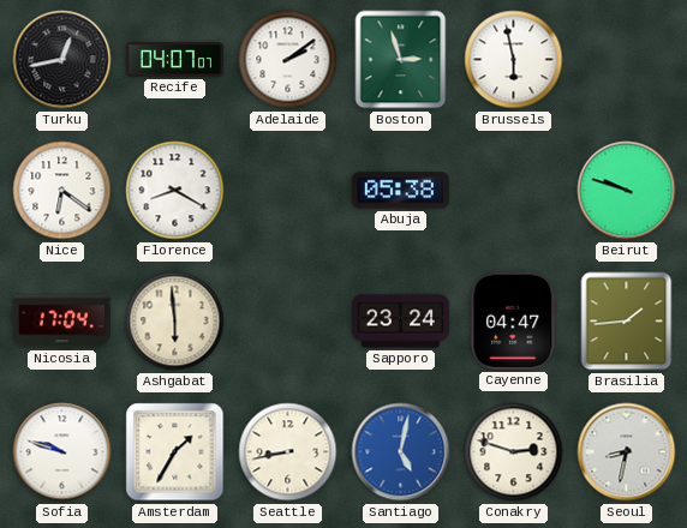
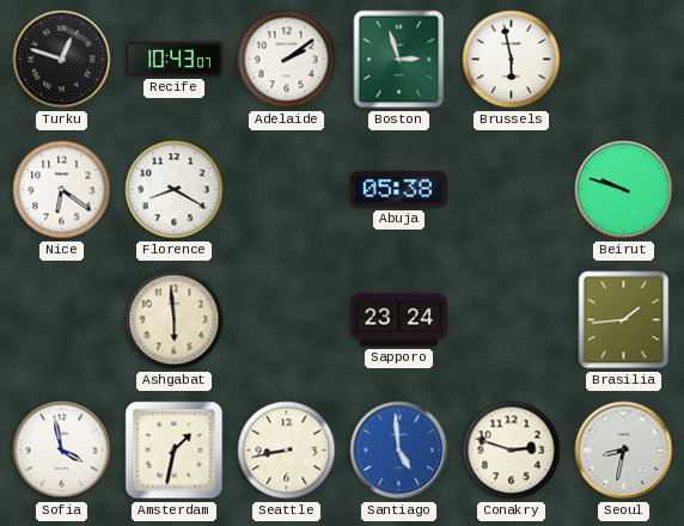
Turku: 12:43 -> 12:48
Recife: 04:07 -> 10:43
Nicosia: 17:04 -> none
Cayenne: 04:47 -> none
Sofia: 9:48 -> 3:58
Amsterdam: 1:35 -> 1:32
Santiago: 5:02 -> 4:59
